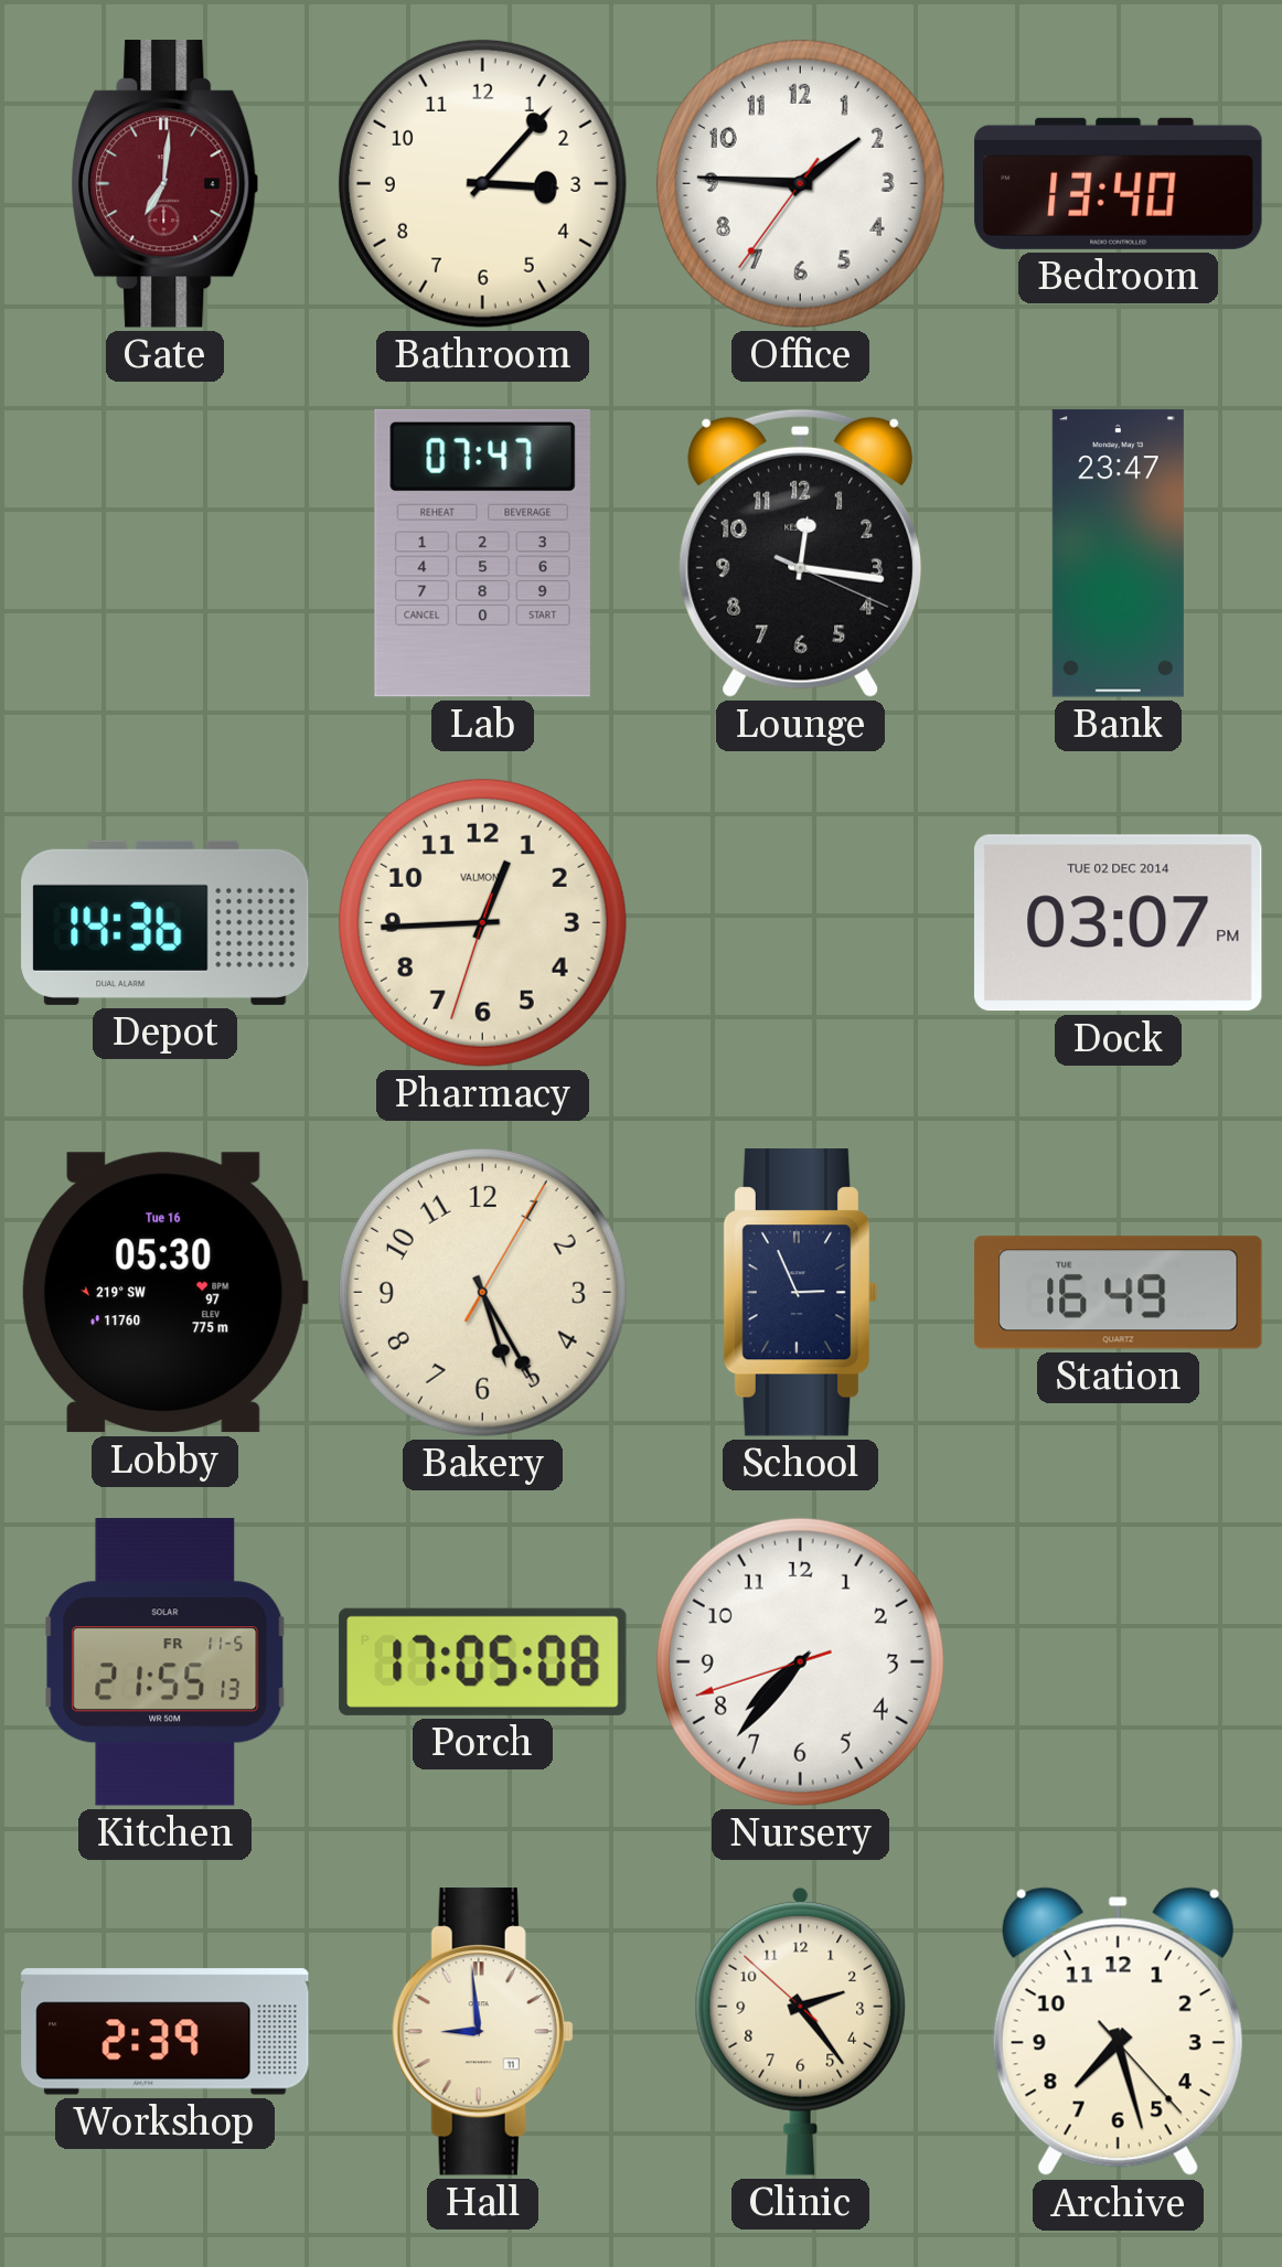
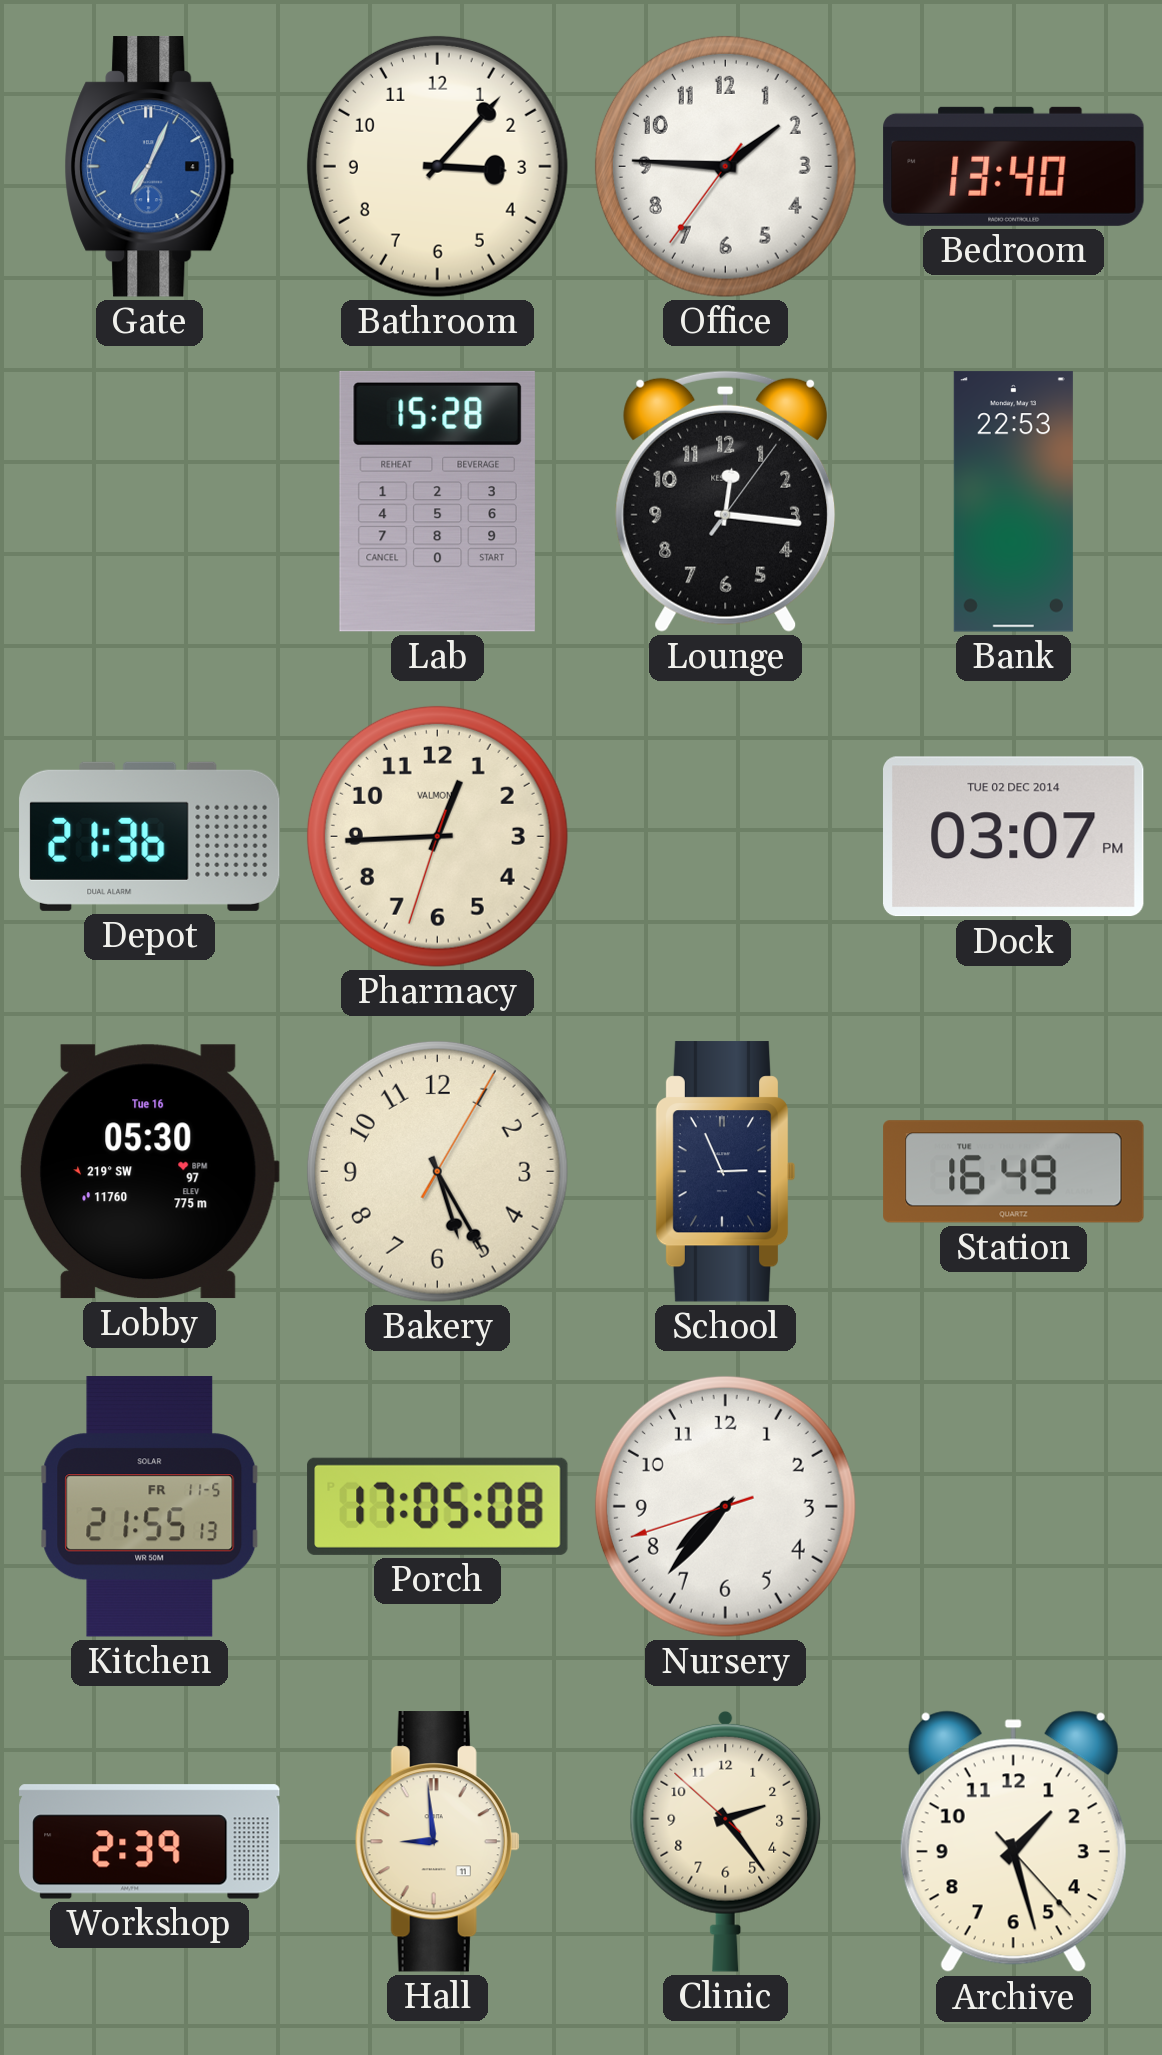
Gate: 7:01 -> 7:04
Gate dial: burgundy -> blue
Lab: 07:47 -> 15:28
Lounge: 12:16:19 -> 12:16:06
Bank: 23:47 -> 22:53
Depot: 14:36 -> 21:36
Archive: 7:27 -> 1:27
